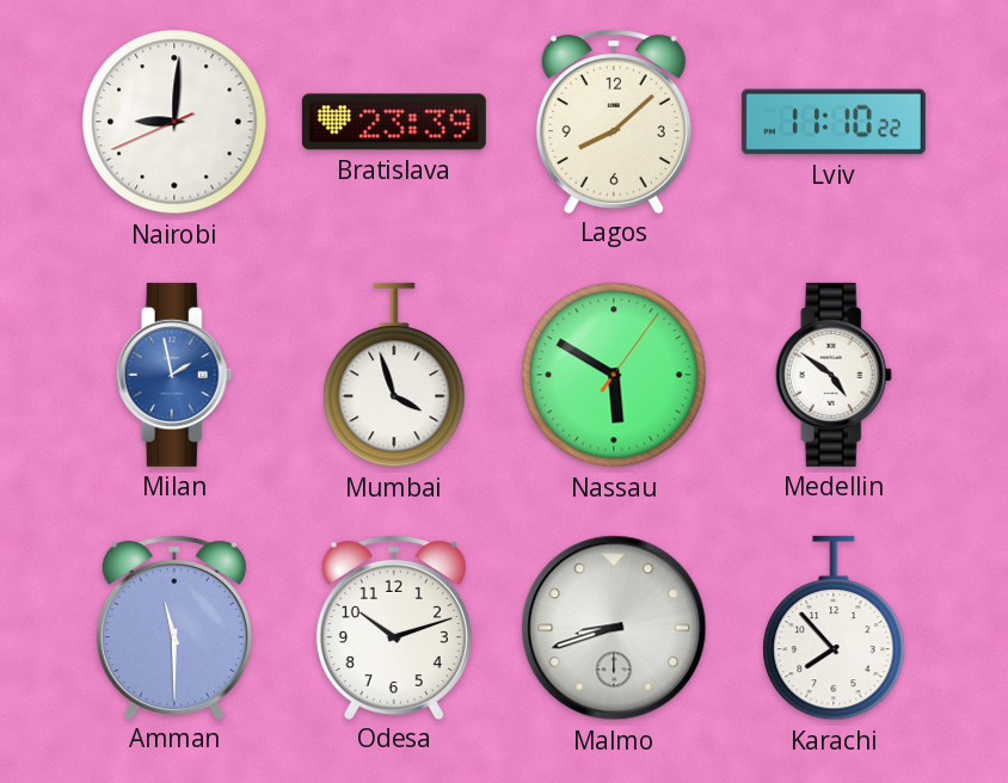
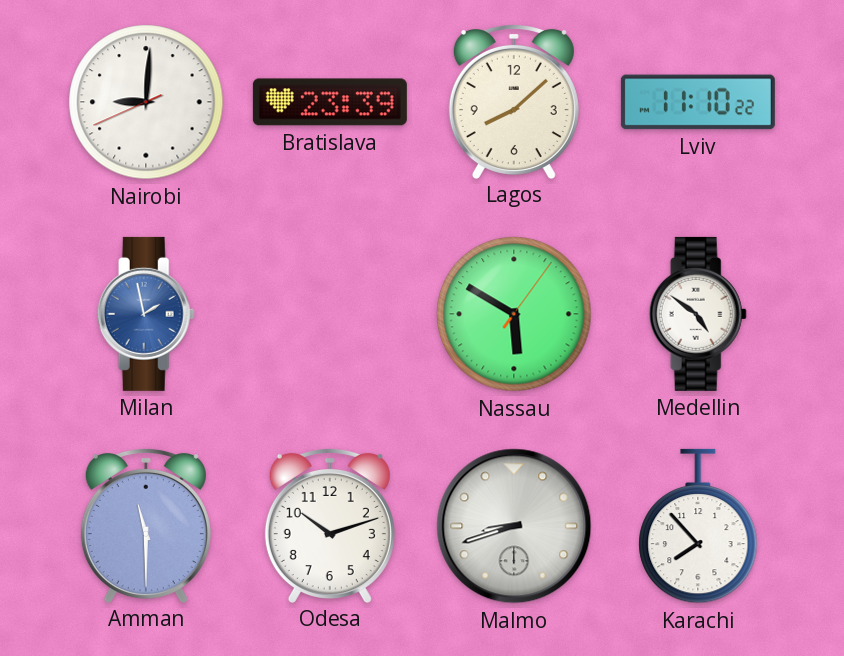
Mumbai: 3:57 -> none
